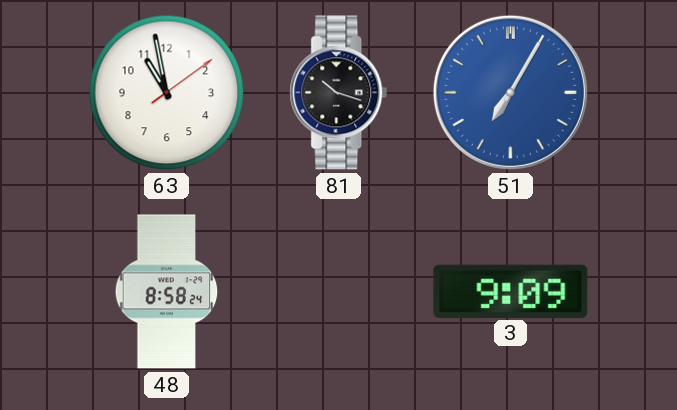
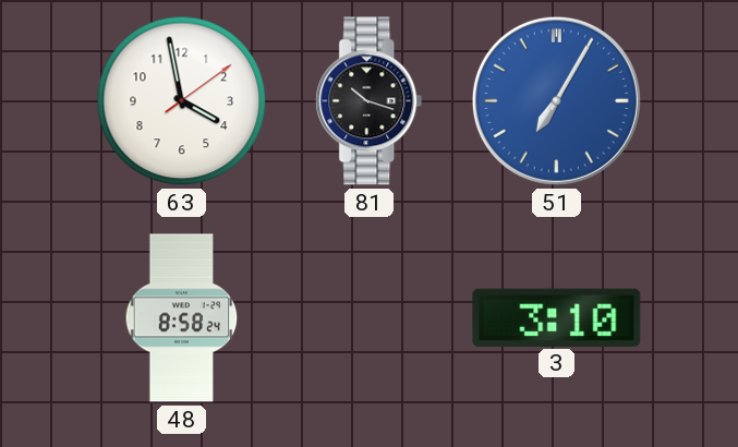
63: 10:58 -> 3:58
3: 9:09 -> 3:10
